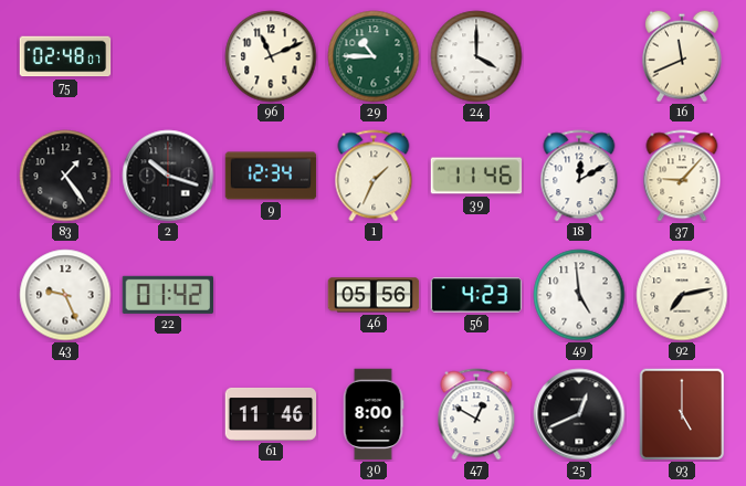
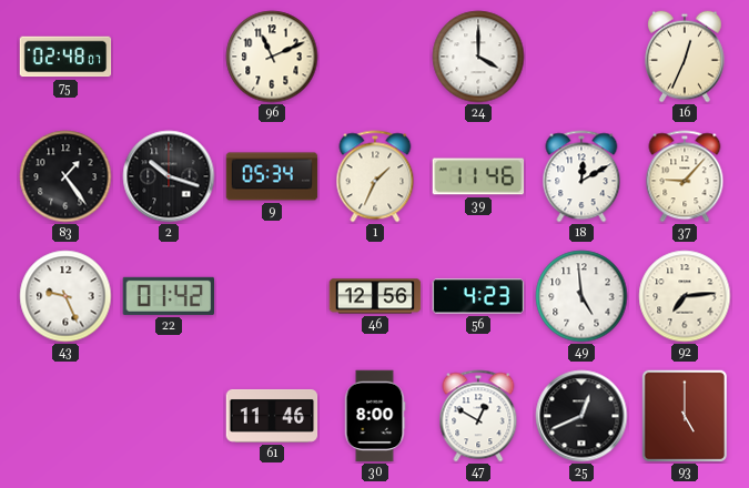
29: 10:45 -> none
16: 11:41 -> 12:34
9: 12:34 -> 05:34
46: 05:56 -> 12:56
92: 7:13 -> 7:14
